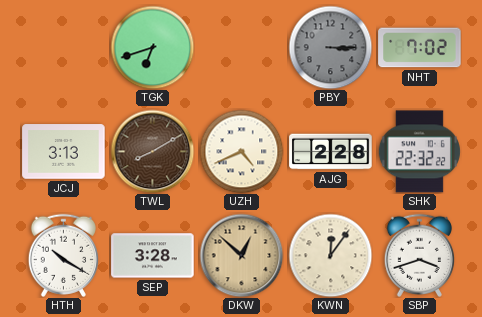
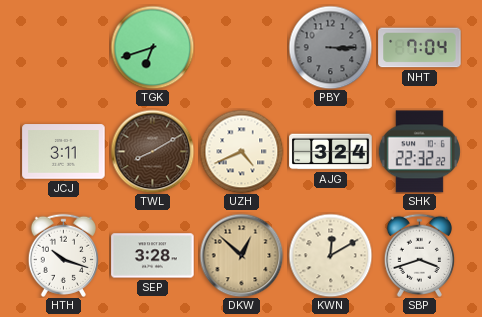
NHT: 7:02 -> 7:04
JCJ: 3:13 -> 3:11
AJG: 2:28 -> 3:24
HTH: 10:20 -> 10:18
KWN: 12:06 -> 12:10
